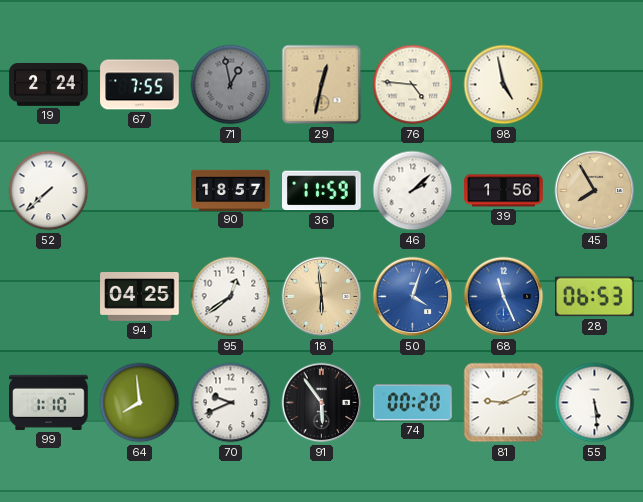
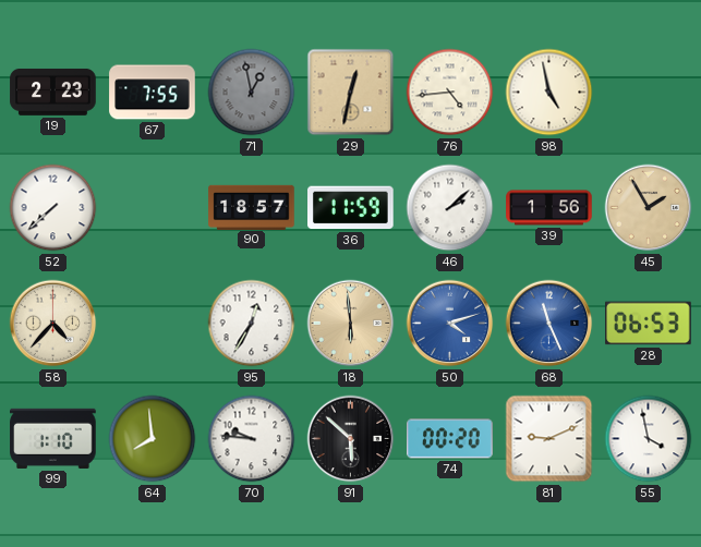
19: 2:24 -> 2:23
76: 4:46 -> 4:44
45: 7:55 -> 1:55
58: none -> 4:37
94: 04:25 -> none
95: 12:39 -> 12:35
50: 4:03 -> 4:12
70: 9:41 -> 9:46
91: 5:54 -> 5:52
55: 5:29 -> 3:58
